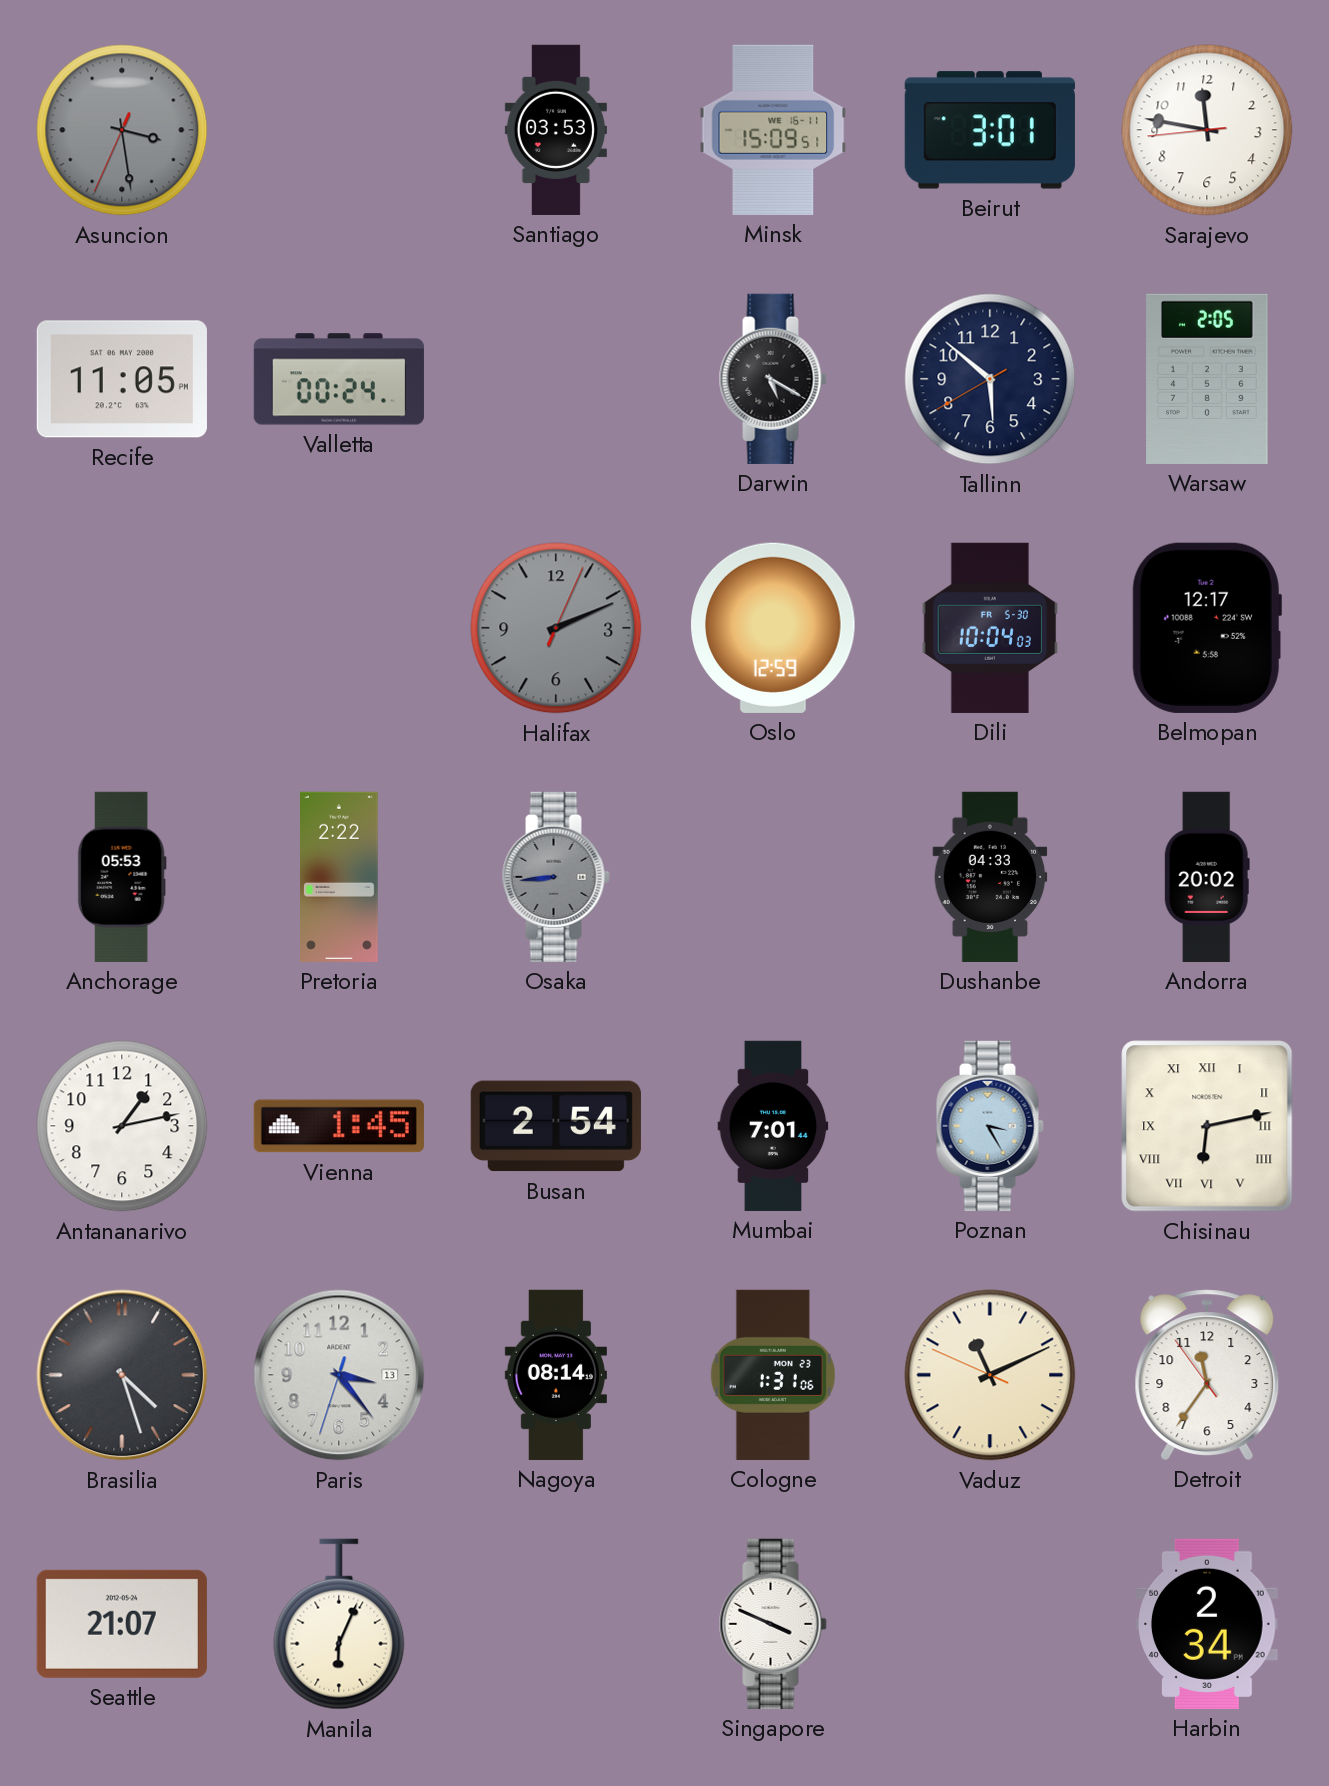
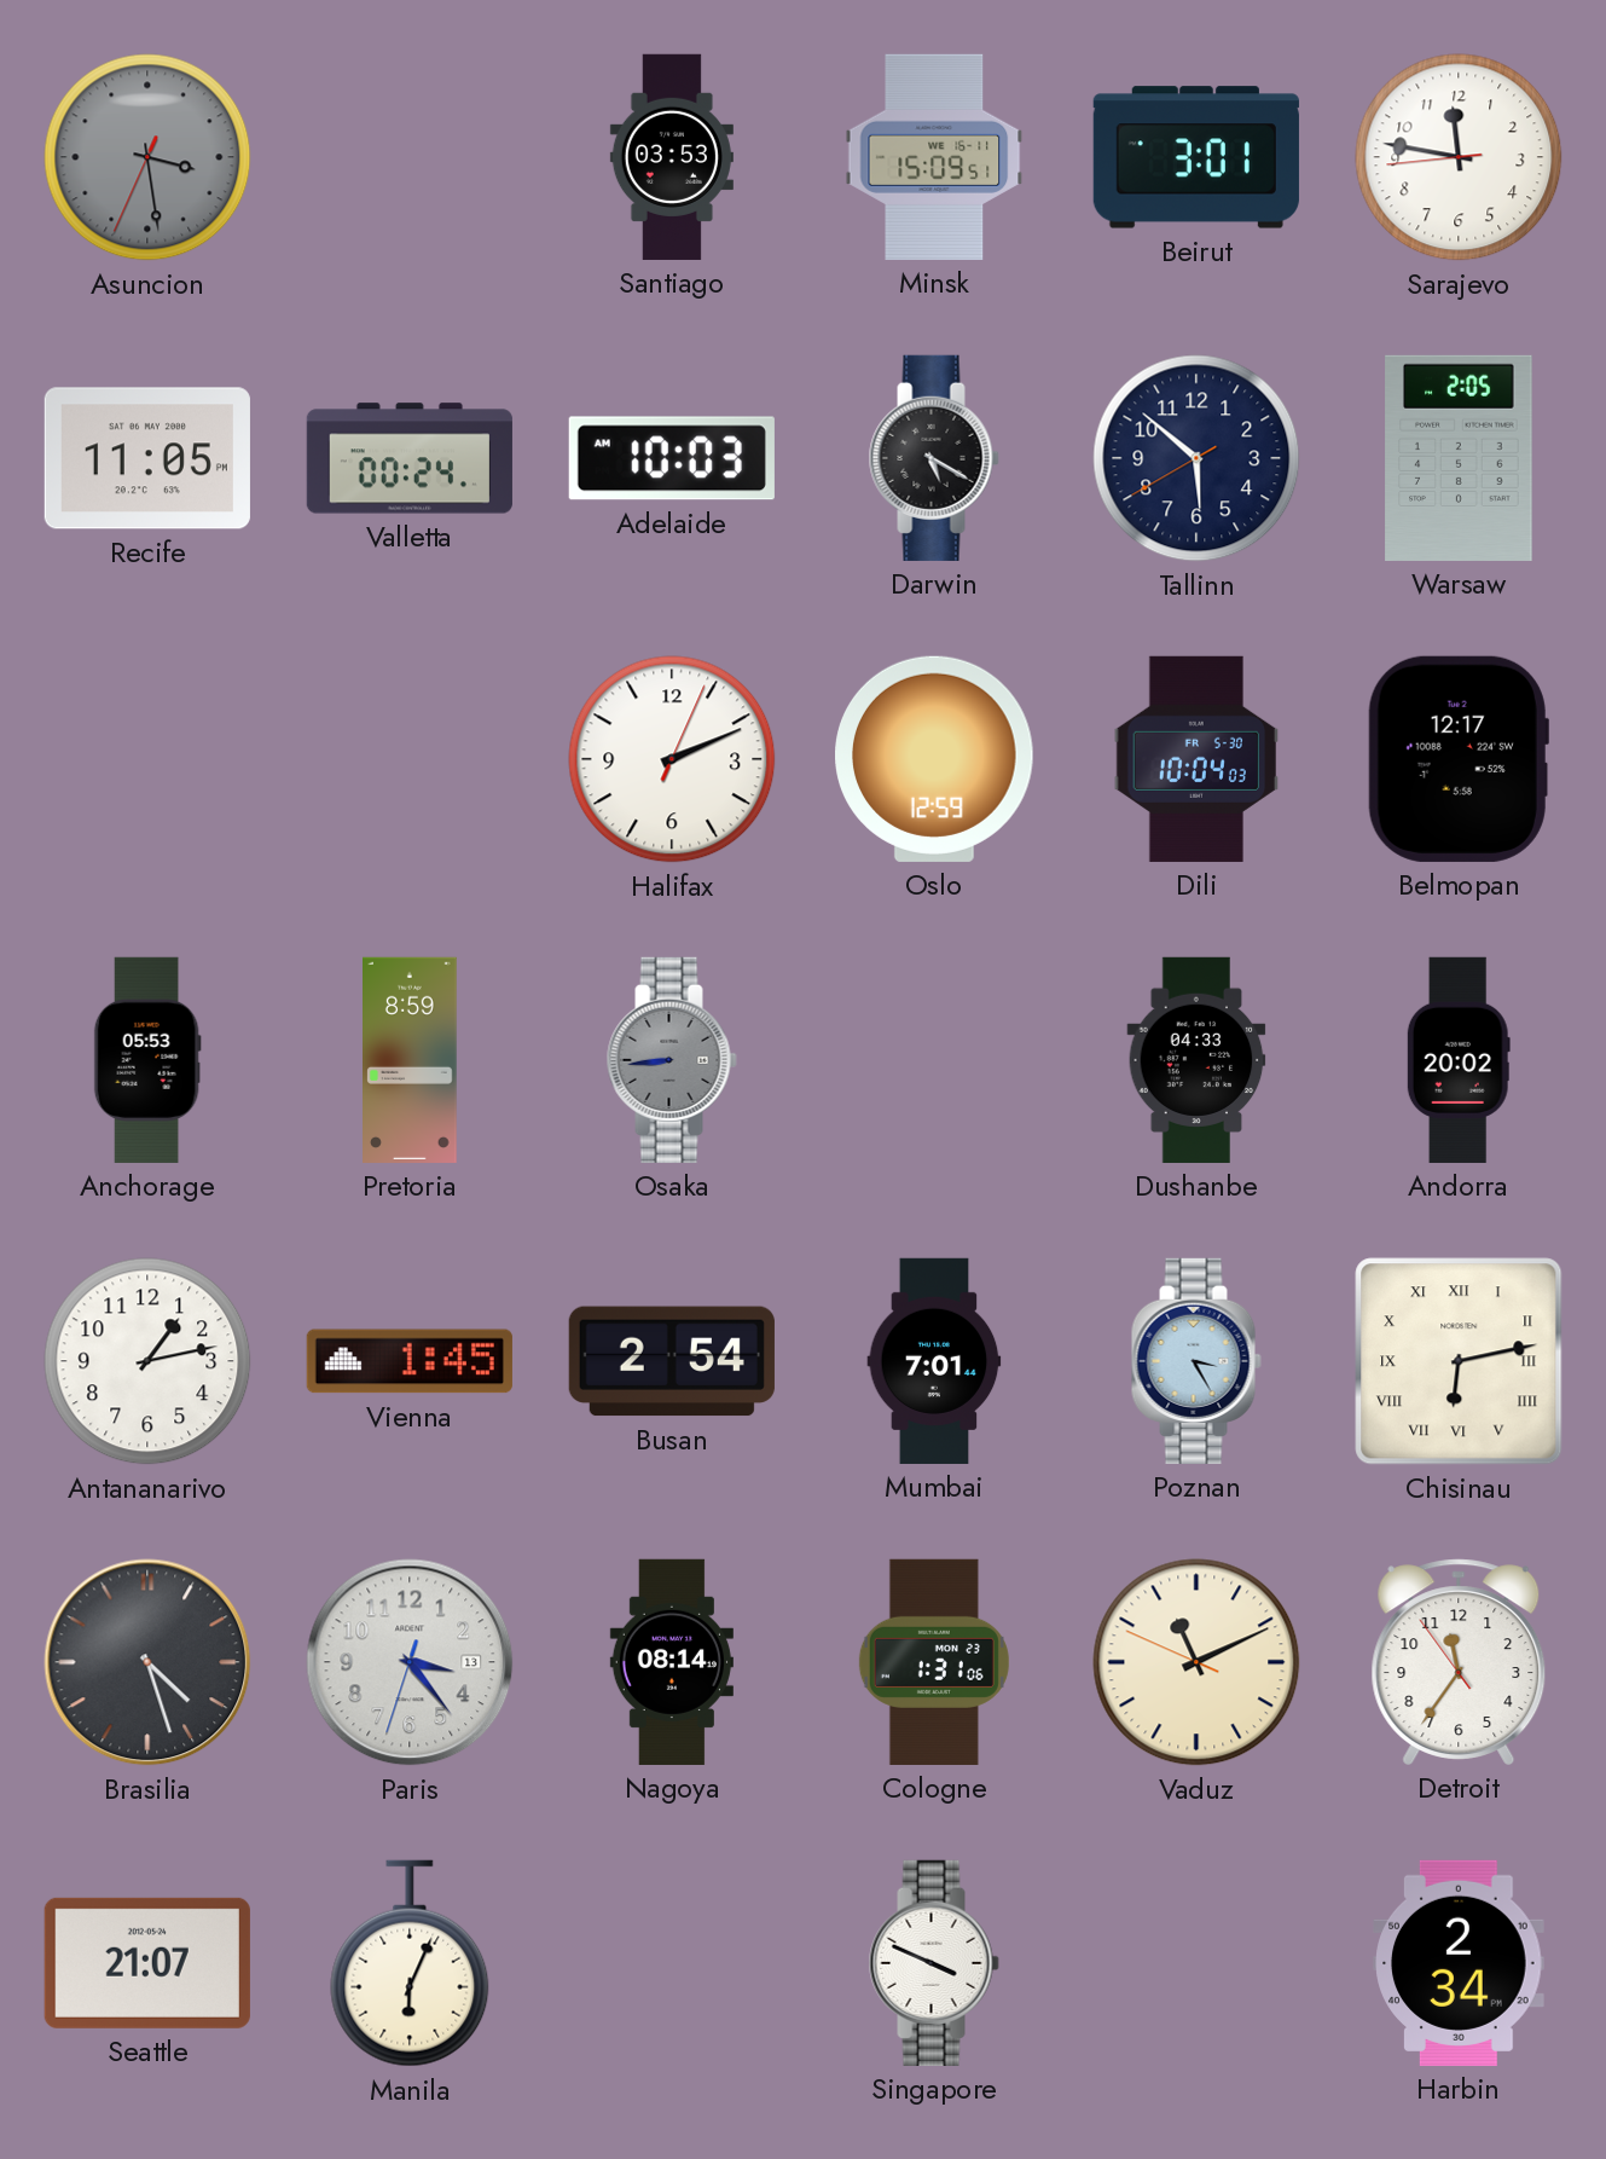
Adelaide: none -> 10:03
Halifax dial: grey -> white
Pretoria: 2:22 -> 8:59
